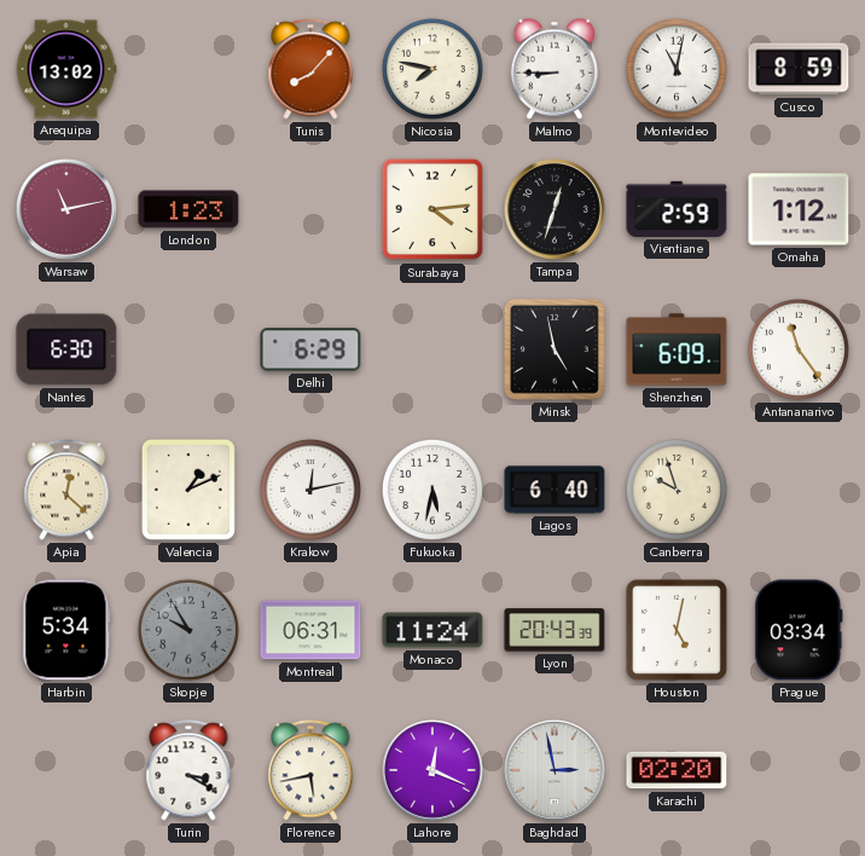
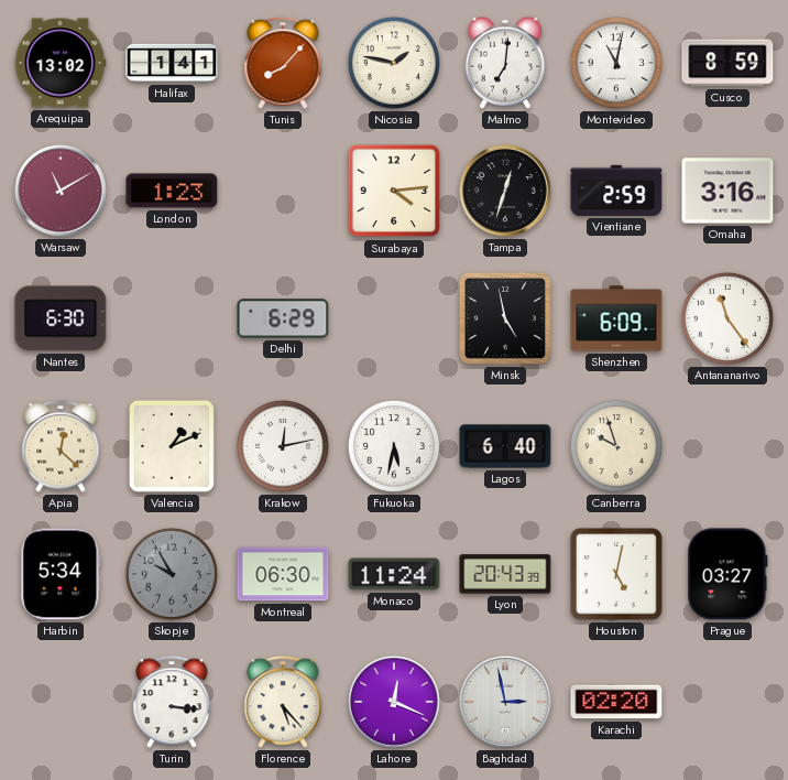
Halifax: none -> 1:41
Nicosia: 7:47 -> 1:47
Malmo: 8:45 -> 7:01
Warsaw: 11:13 -> 11:10
Omaha: 1:12 -> 3:16
Montreal: 06:31 -> 06:30
Prague: 03:34 -> 03:27
Turin: 3:20 -> 3:16
Florence: 5:43 -> 5:23
